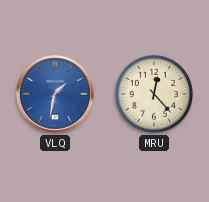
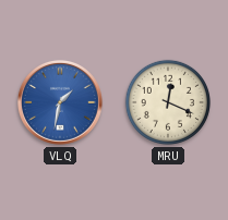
MRU: 12:23 -> 12:19
